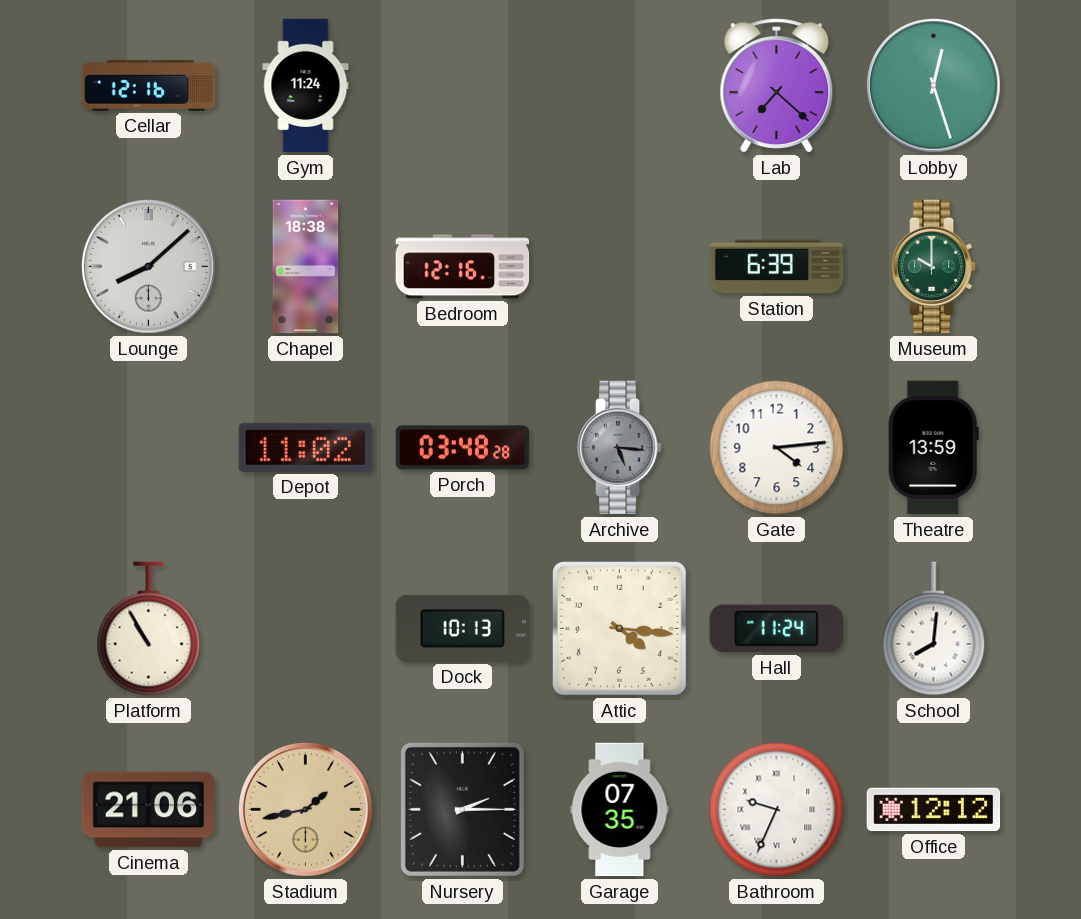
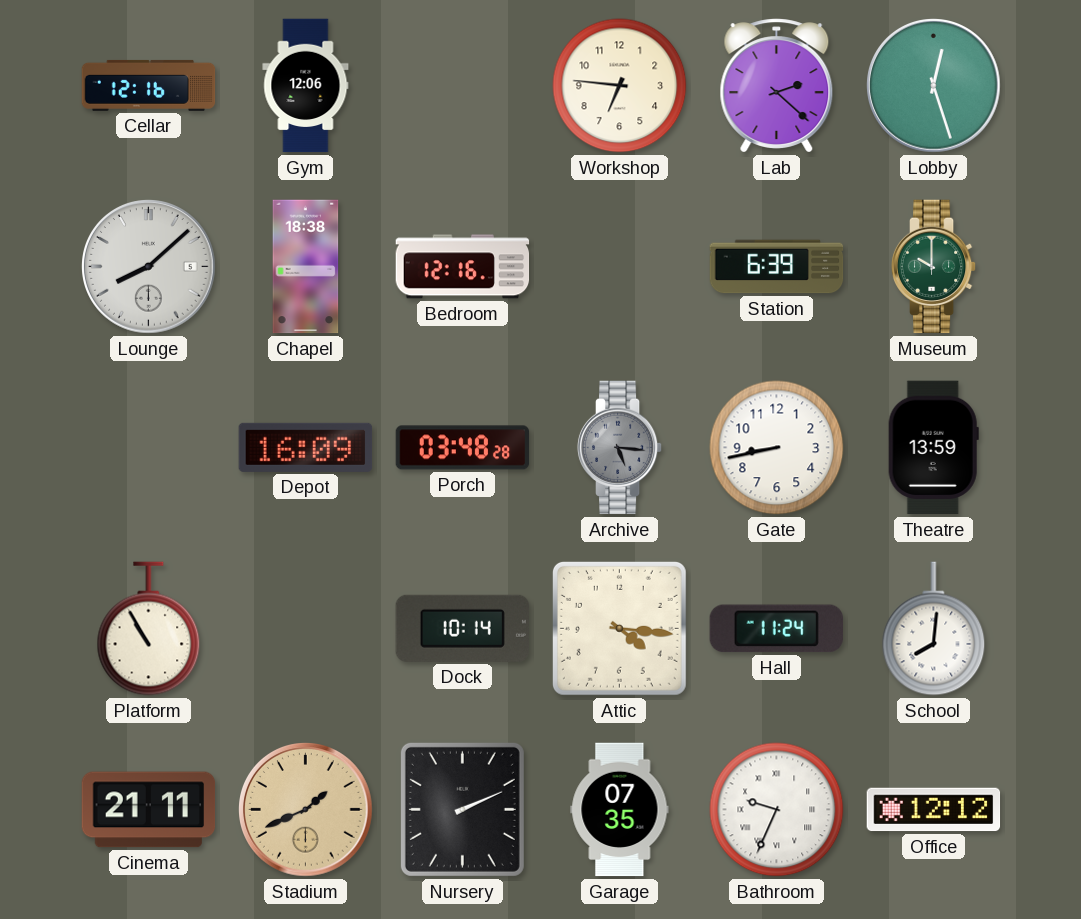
Gym: 11:24 -> 12:06
Workshop: none -> 6:46
Lab: 7:22 -> 2:22
Depot: 11:02 -> 16:09
Gate: 4:14 -> 8:43
Dock: 10:13 -> 10:14
Cinema: 21:06 -> 21:11
Stadium: 1:43 -> 1:41
Nursery: 2:15 -> 2:11
